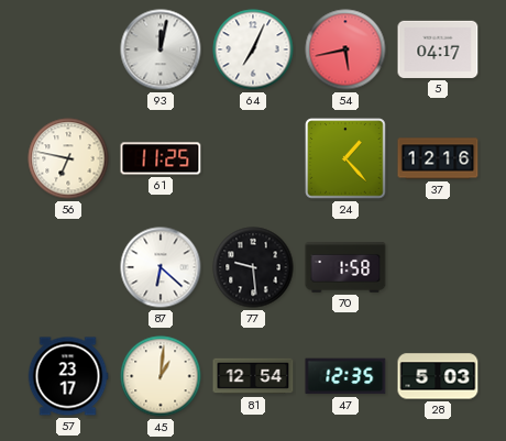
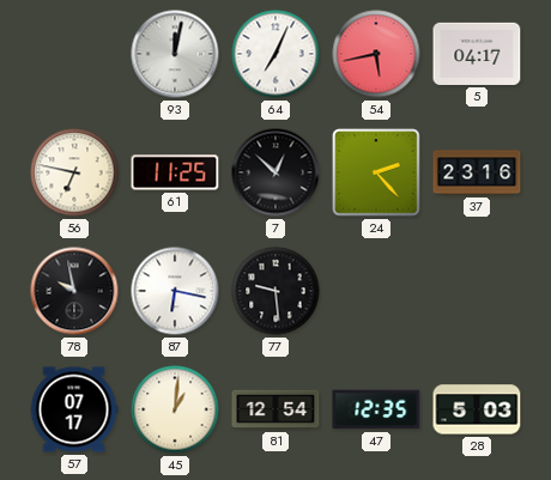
7: none -> 12:52
24: 1:23 -> 2:23
37: 12:16 -> 23:16
78: none -> 9:58
87: 6:22 -> 6:17
70: 1:58 -> none
57: 23:17 -> 07:17
